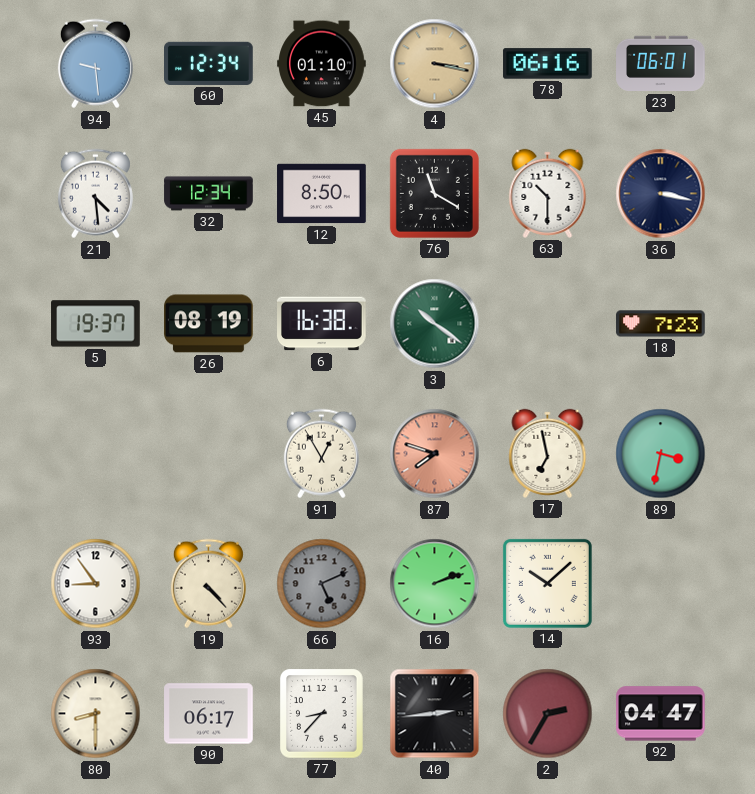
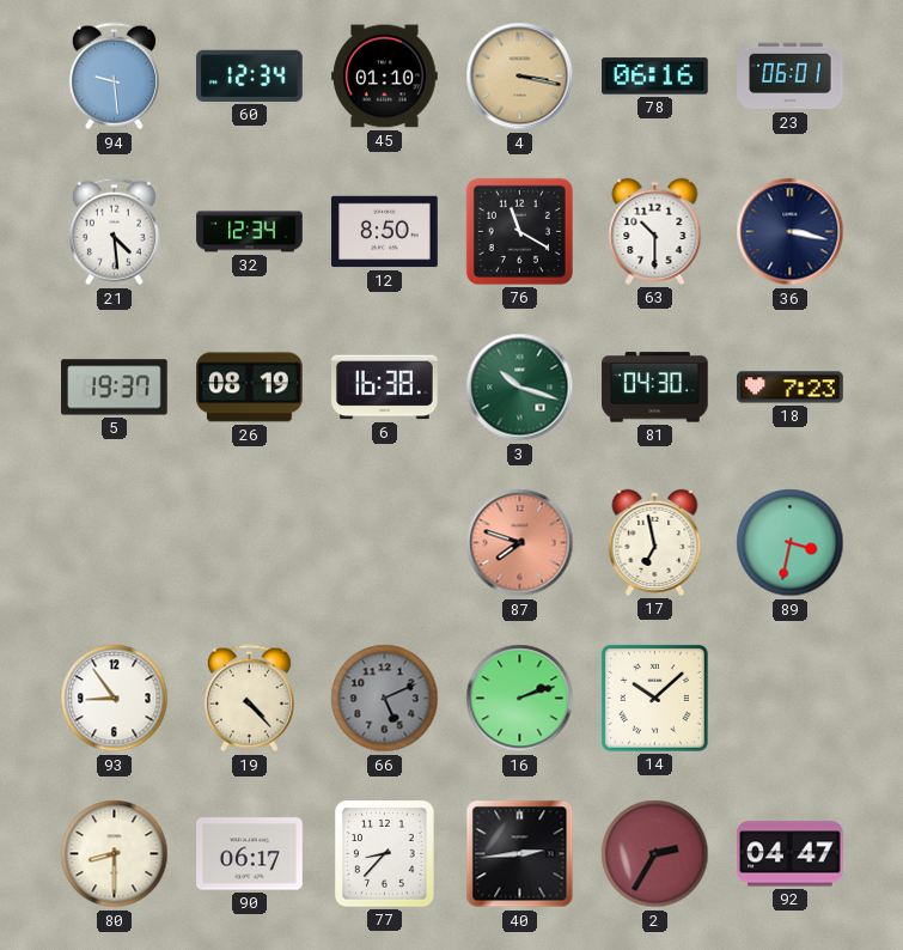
3: 10:21 -> 10:18
81: none -> 04:30
91: 12:55 -> none
